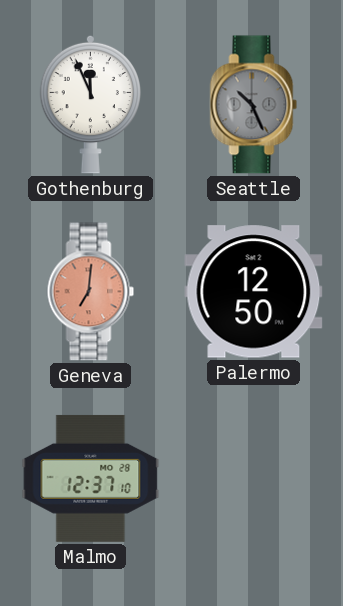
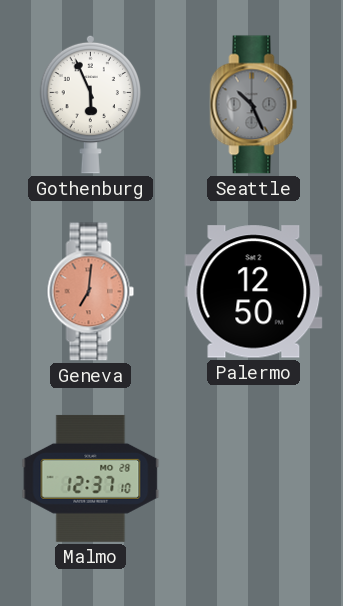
Gothenburg: 11:56 -> 5:56
